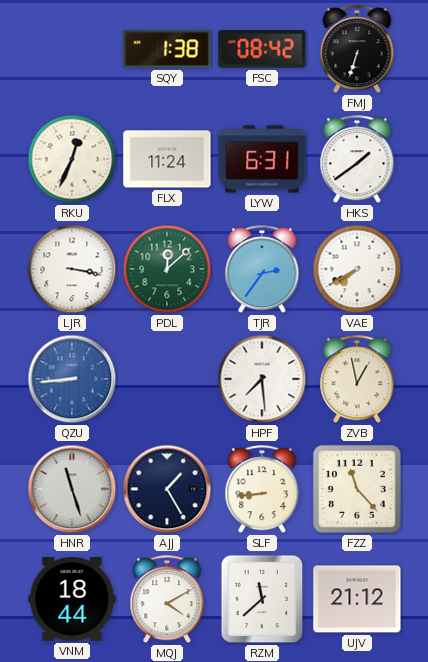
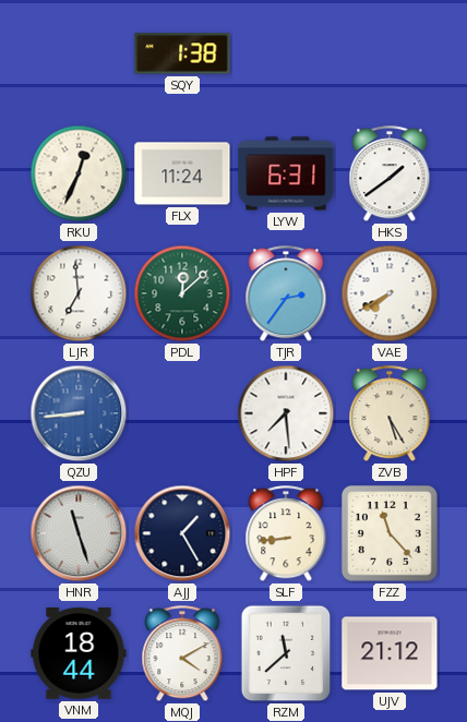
FSC: 08:42 -> none
FMJ: 6:33 -> none
LJR: 3:17 -> 6:59
ZVB: 12:58 -> 5:25
